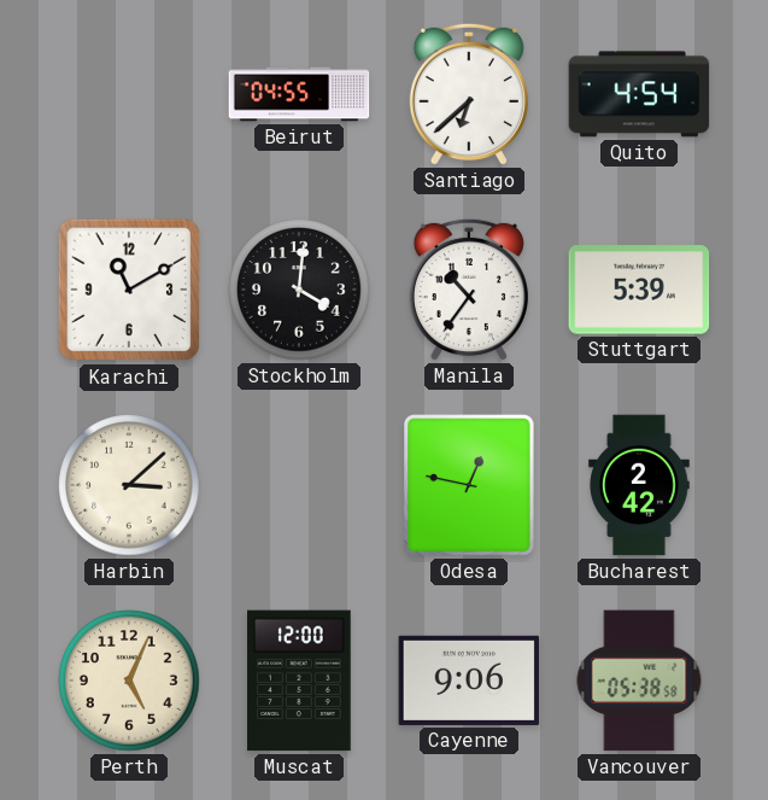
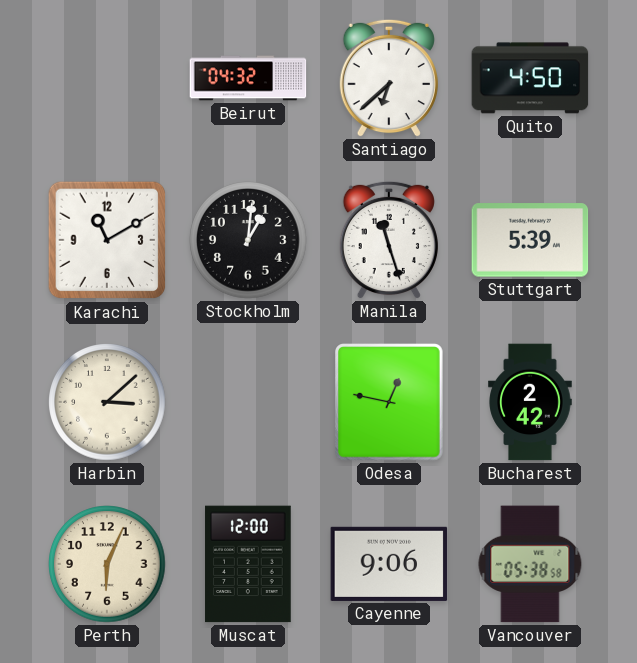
Beirut: 04:55 -> 04:32
Quito: 4:54 -> 4:50
Stockholm: 4:01 -> 1:01
Manila: 10:36 -> 11:27
Perth: 5:04 -> 6:04
